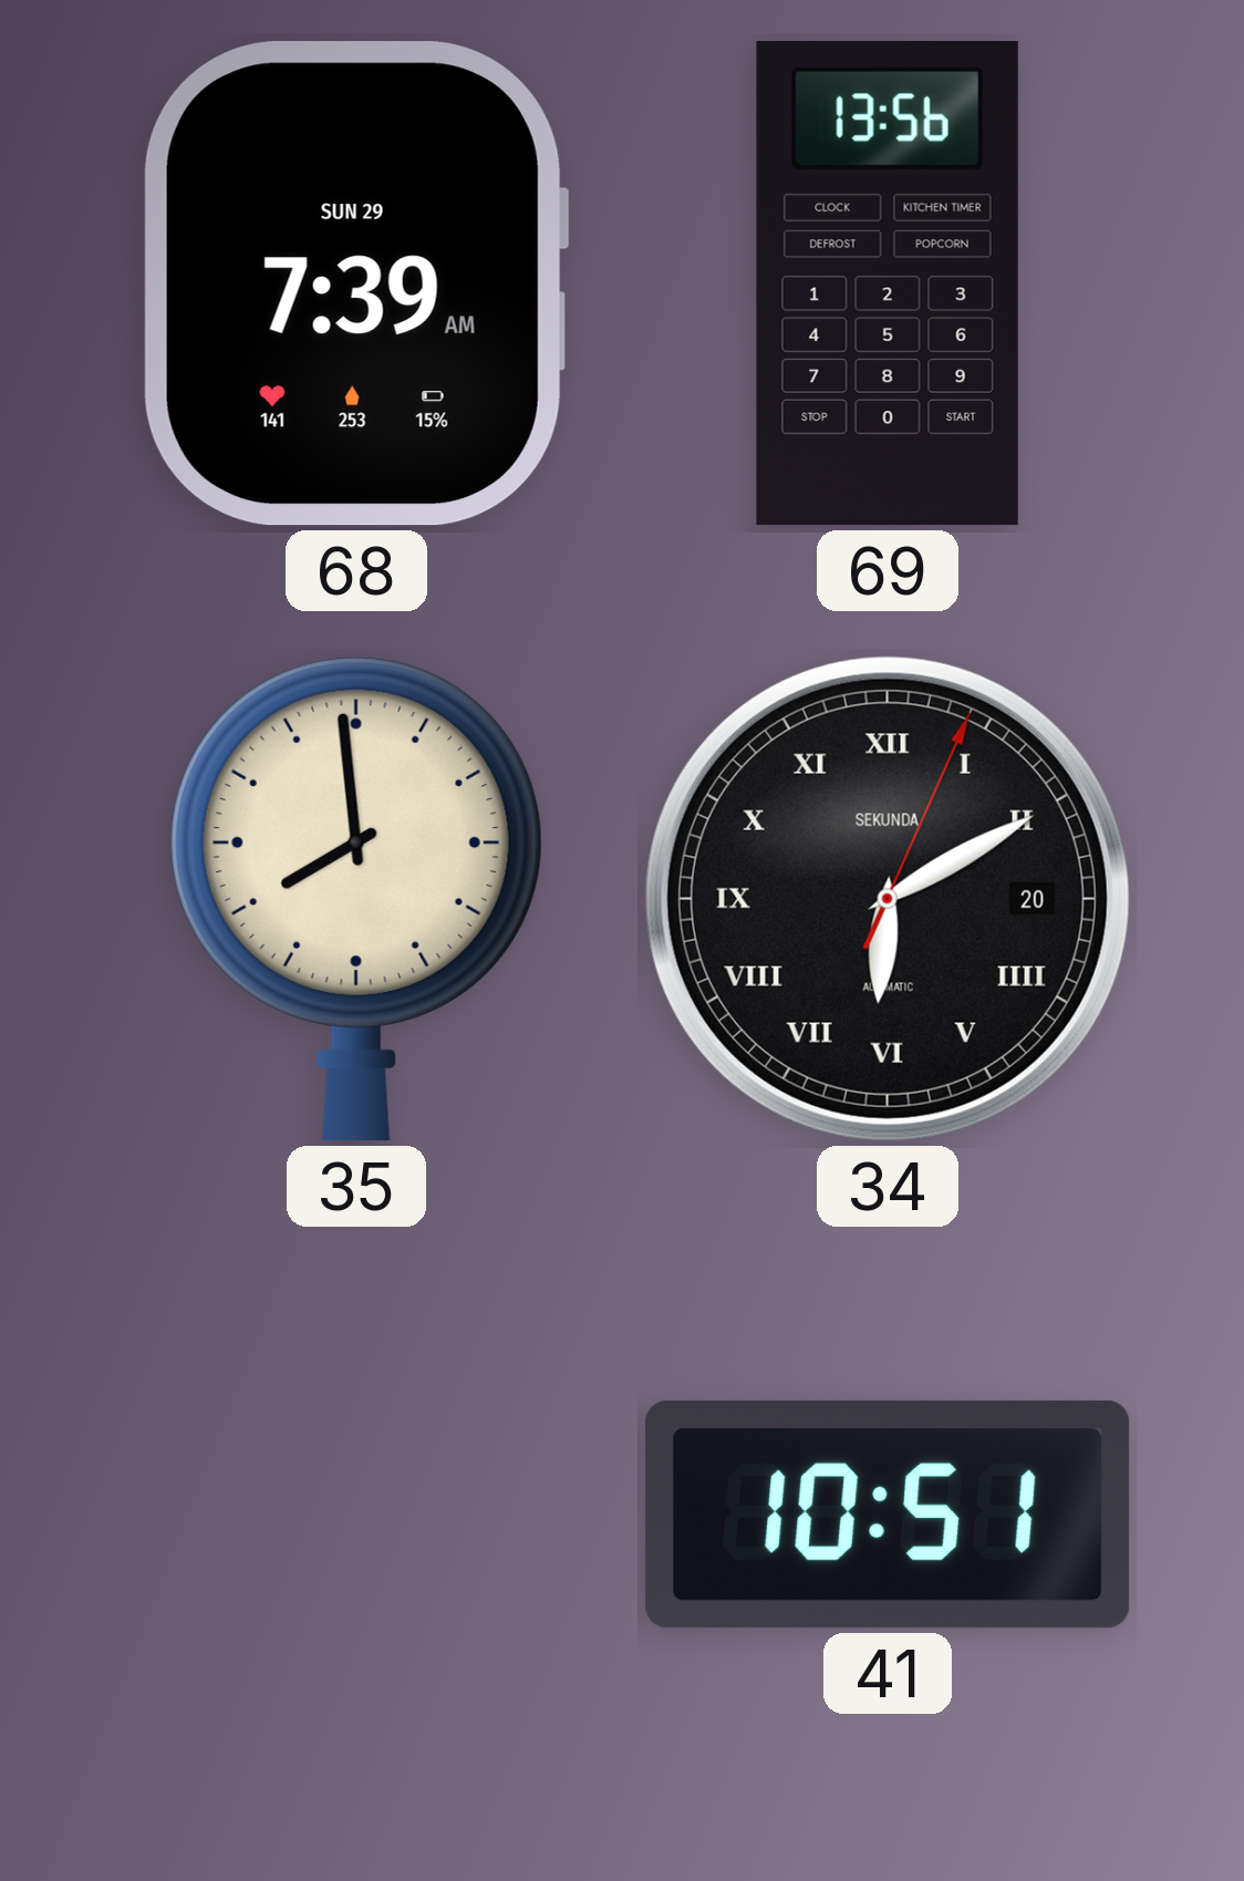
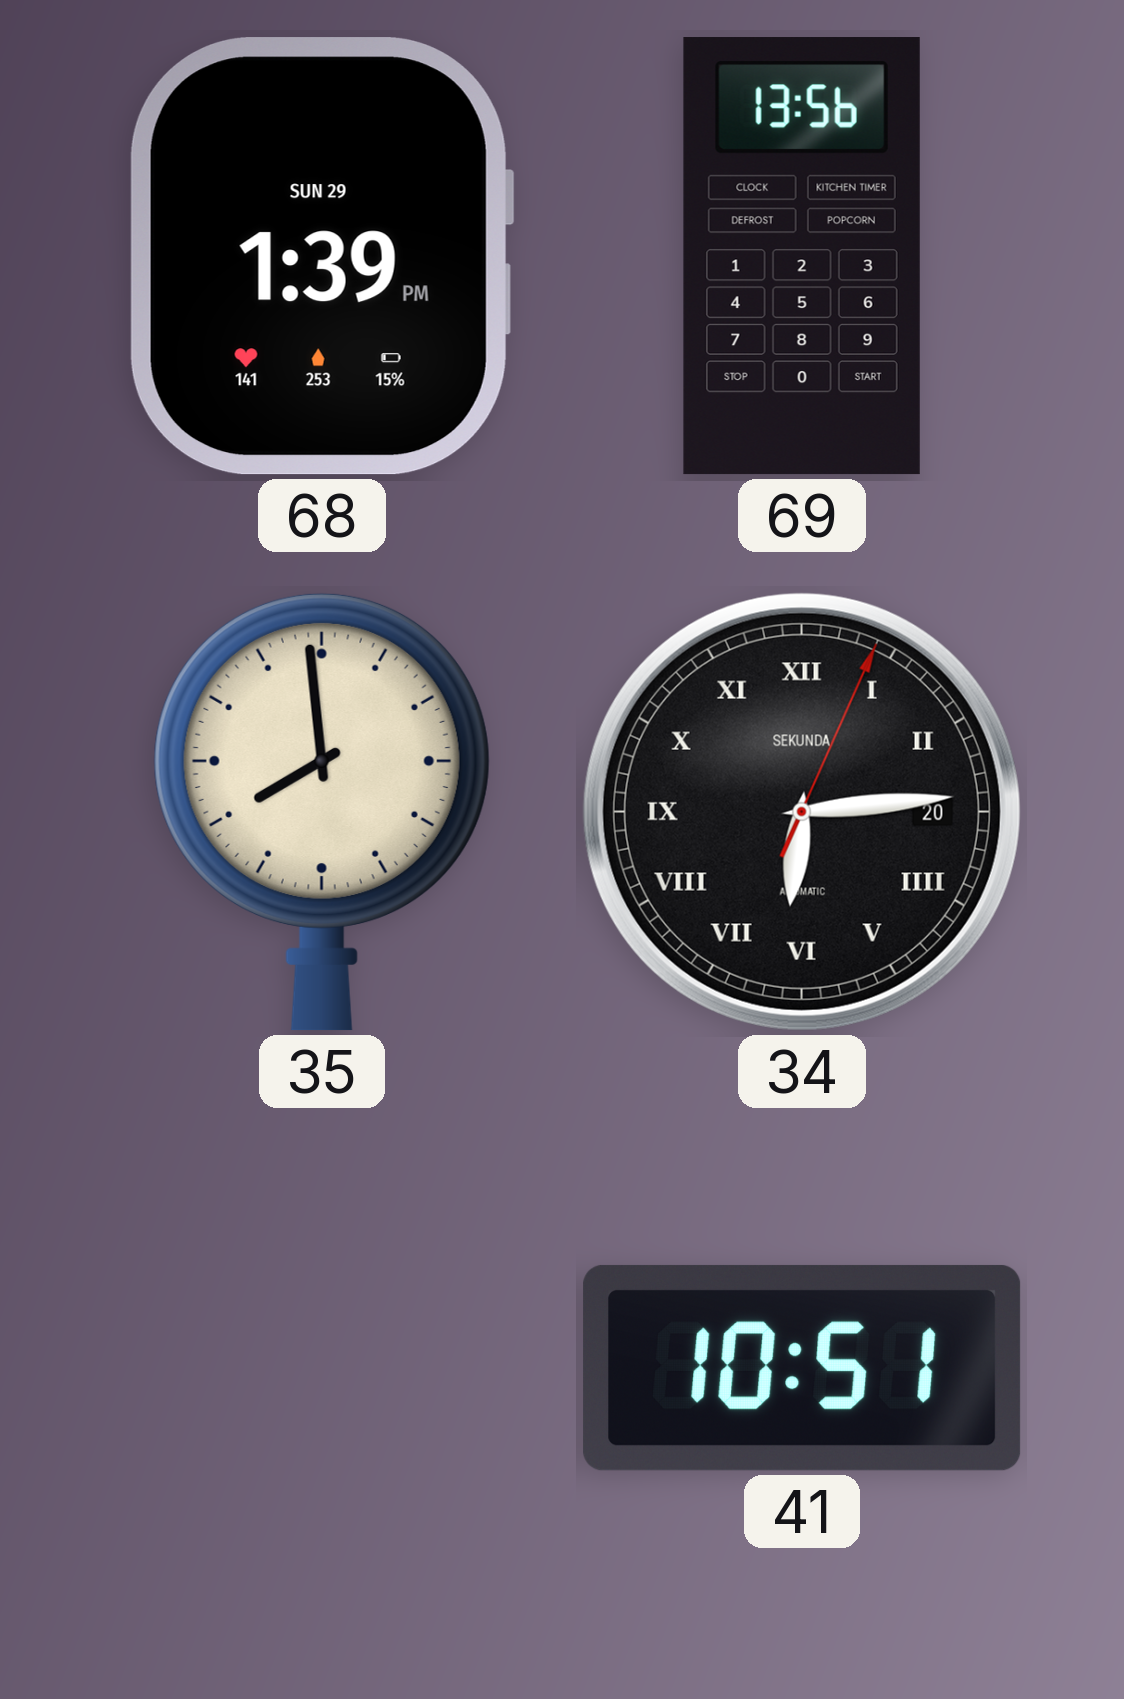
68: 7:39 -> 1:39
34: 6:10 -> 6:14
